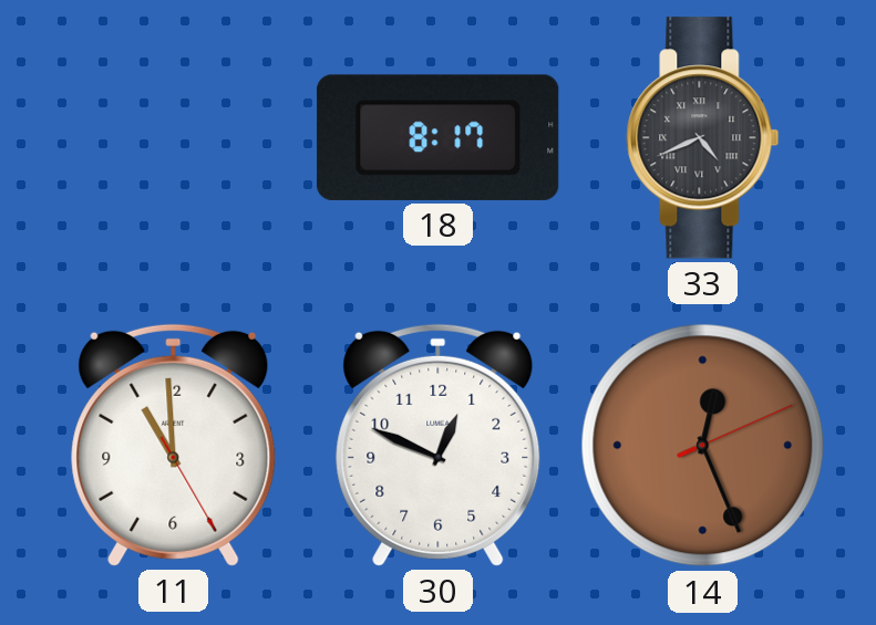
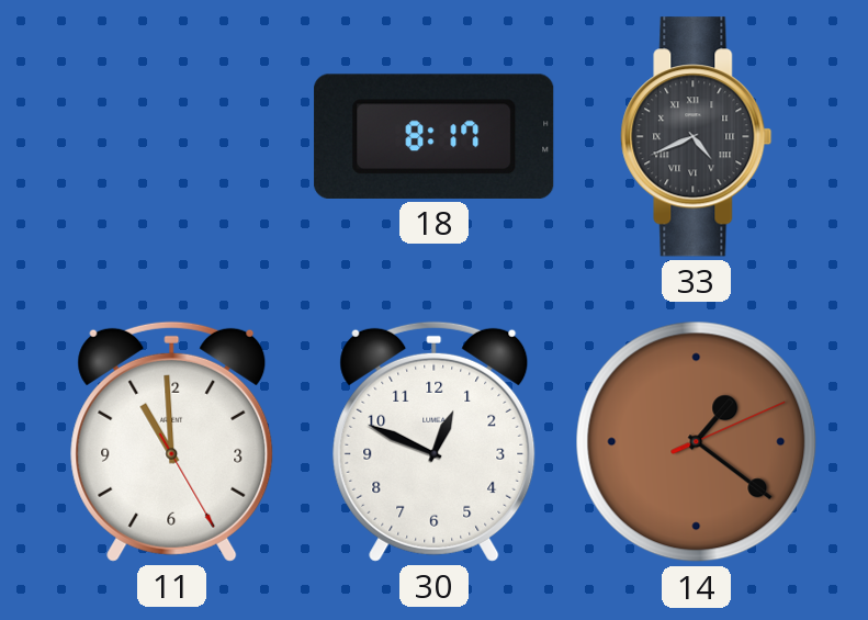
14: 12:26 -> 1:21
